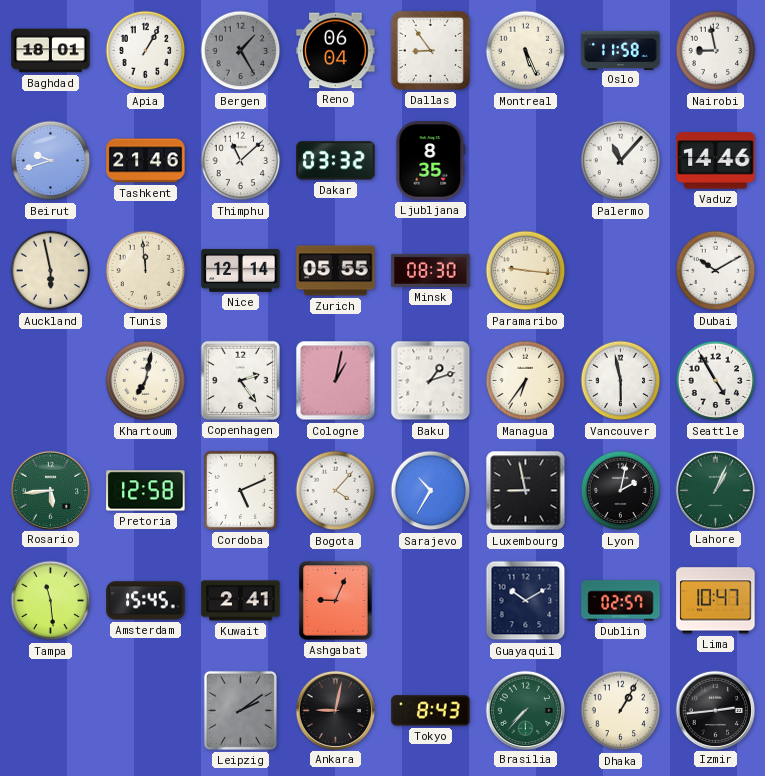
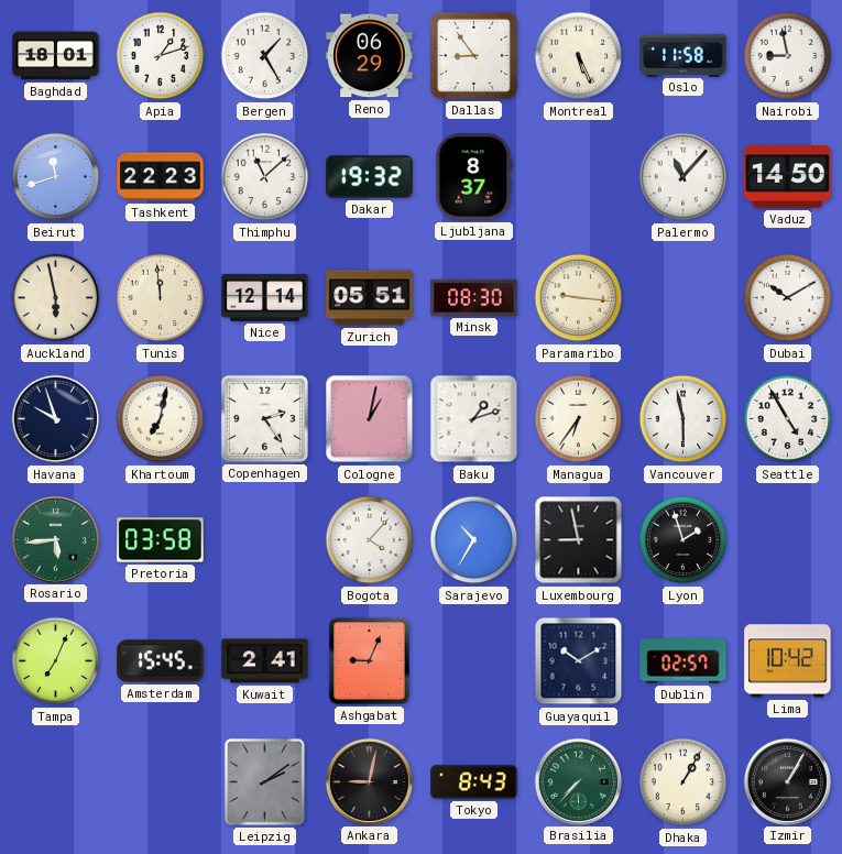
Apia: 1:05 -> 1:12
Bergen dial: grey -> white
Reno: 06:04 -> 06:29
Beirut: 9:42 -> 11:42
Tashkent: 21:46 -> 22:23
Dakar: 03:32 -> 19:32
Ljubljana: 8:35 -> 8:37
Vaduz: 14:46 -> 14:50
Zurich: 05:55 -> 05:51
Havana: none -> 9:57
Pretoria: 12:58 -> 03:58
Cordoba: 5:11 -> none
Lyon: 2:02 -> 1:57
Lahore: 1:04 -> none
Tampa: 11:29 -> 7:04
Lima: 10:47 -> 10:42
Izmir: 2:44 -> 1:05
